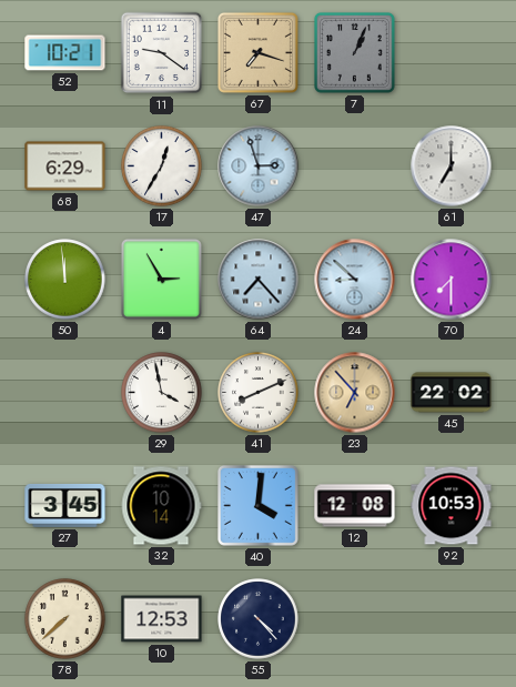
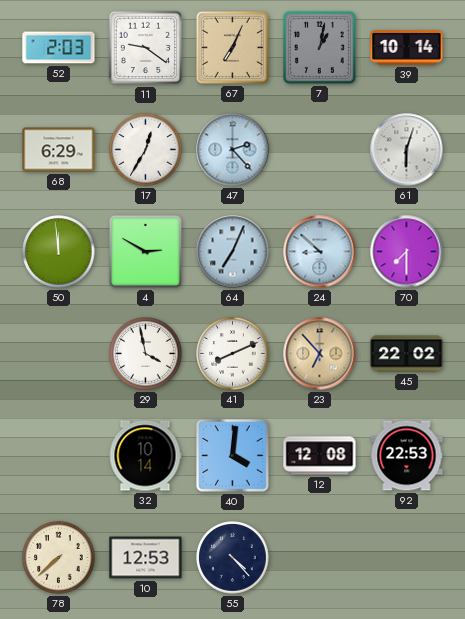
52: 10:21 -> 2:03
67: 7:18 -> 7:04
7: 1:04 -> 1:02
39: none -> 10:14
47: 2:57 -> 2:23
61: 7:00 -> 6:03
4: 2:55 -> 2:50
64: 7:23 -> 7:04
27: 3:45 -> none
92: 10:53 -> 22:53
